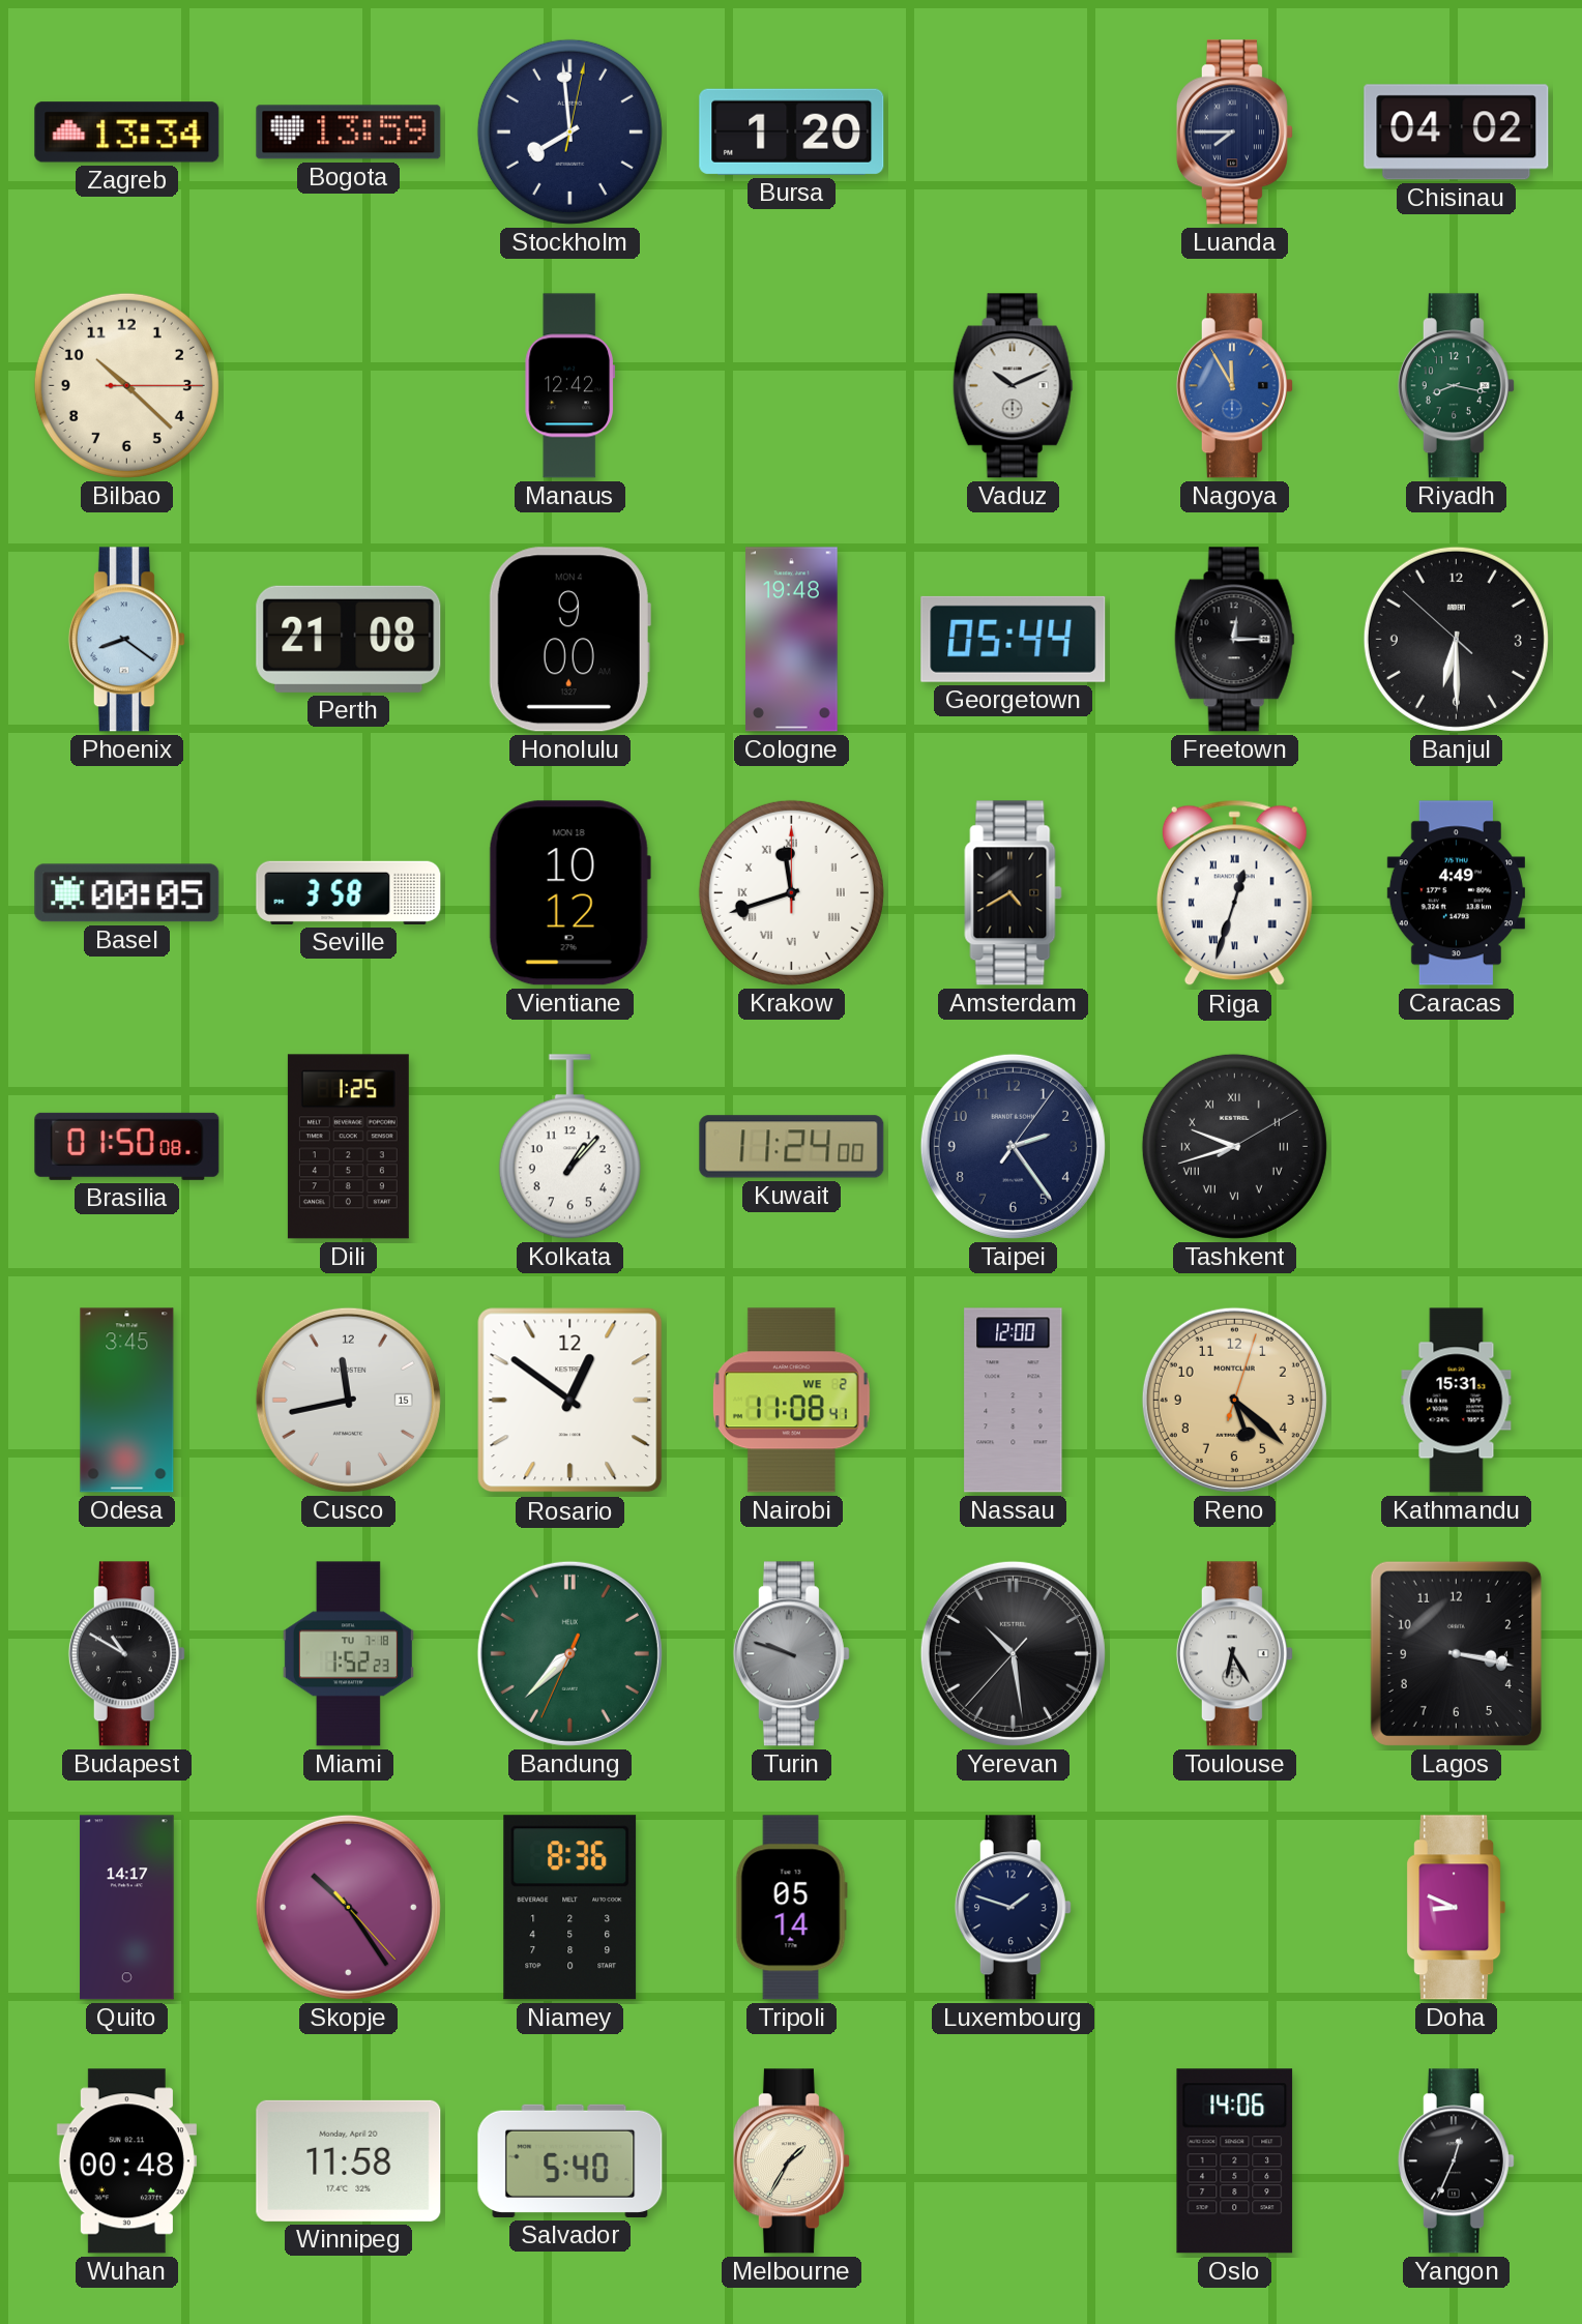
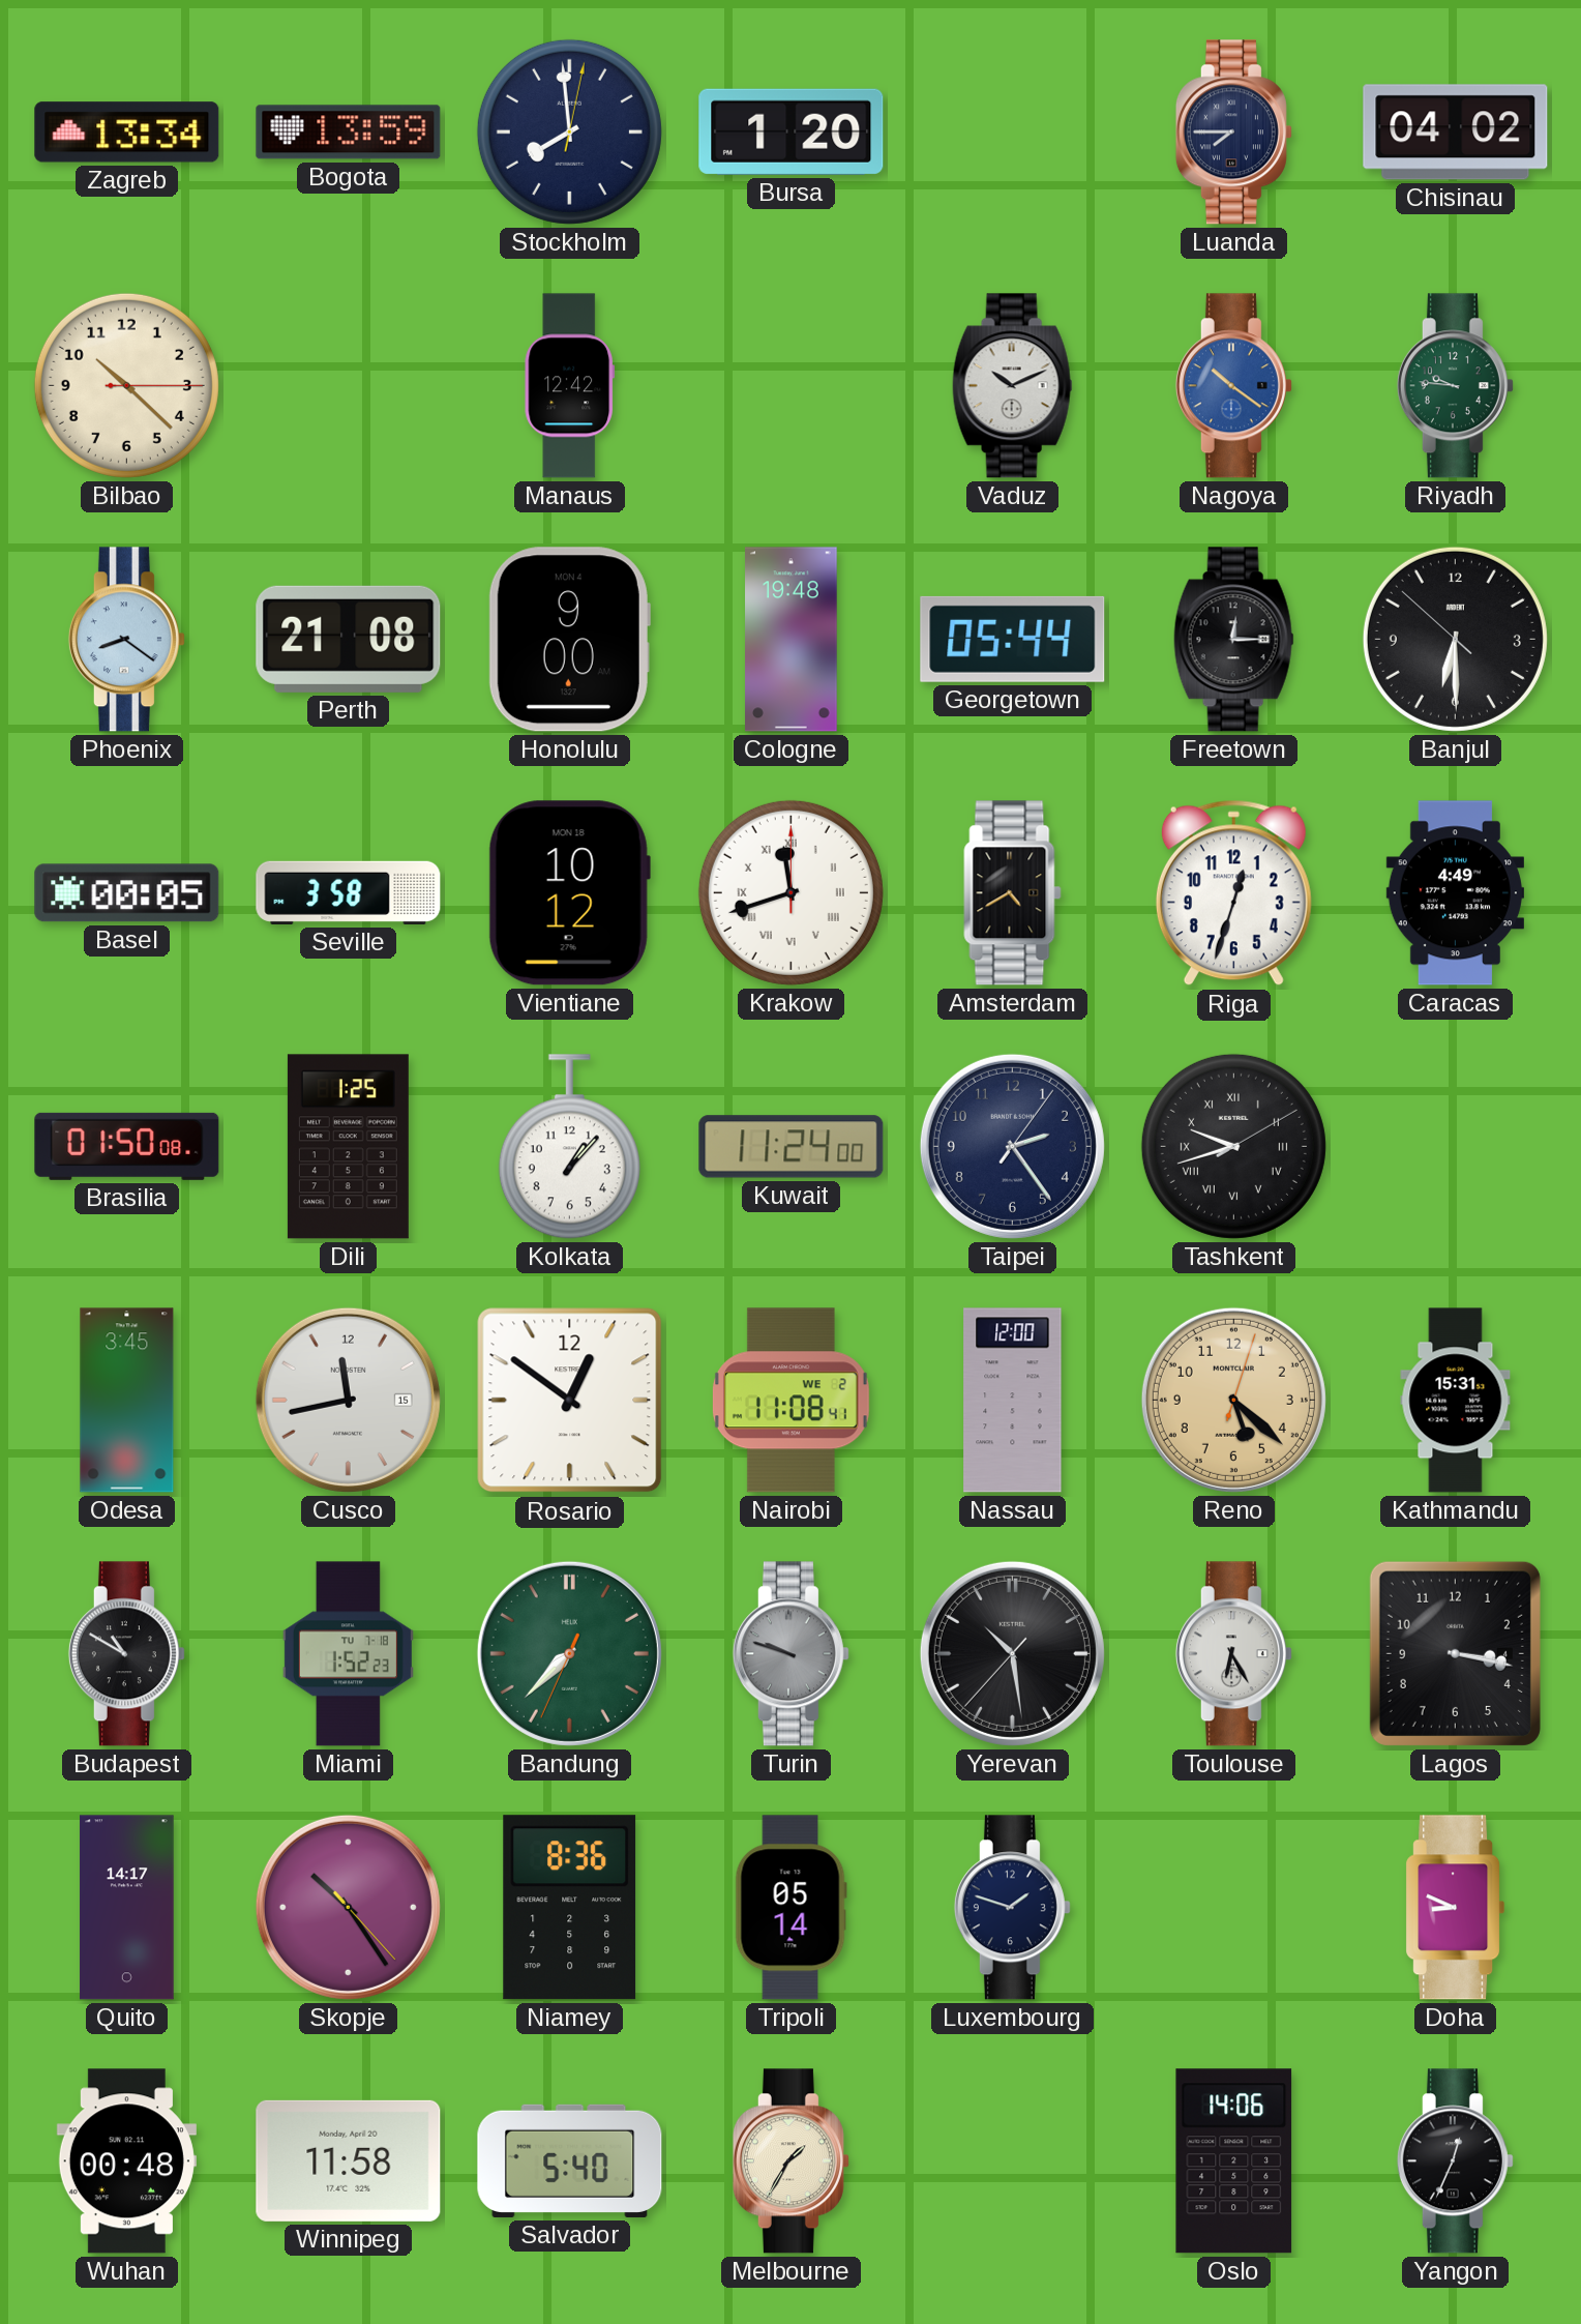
Nagoya: 11:55 -> 10:21
Riyadh: 8:17 -> 9:46
Riga numerals: Roman -> Arabic
